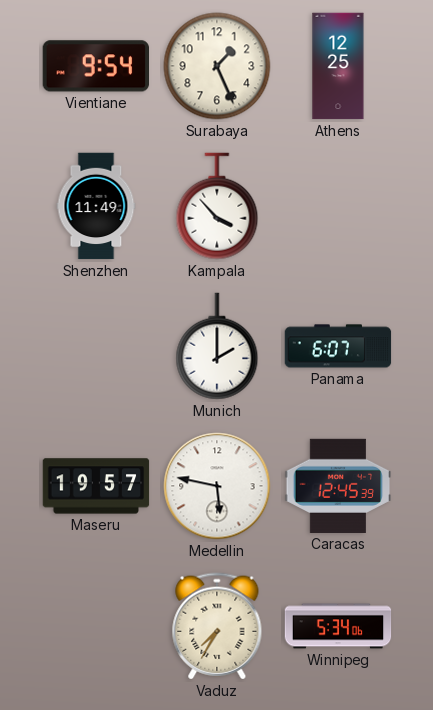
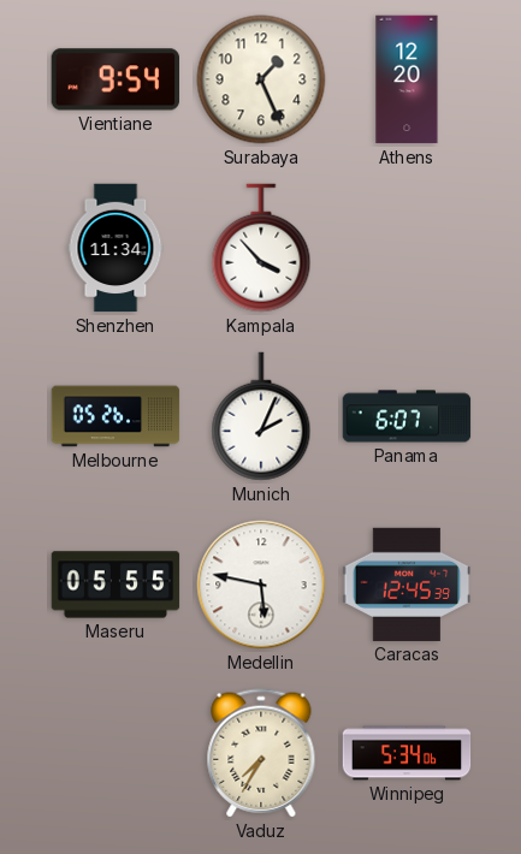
Athens: 12:25 -> 12:20
Shenzhen: 11:49 -> 11:34
Melbourne: none -> 05:26
Munich: 2:00 -> 2:04
Maseru: 19:57 -> 05:55
